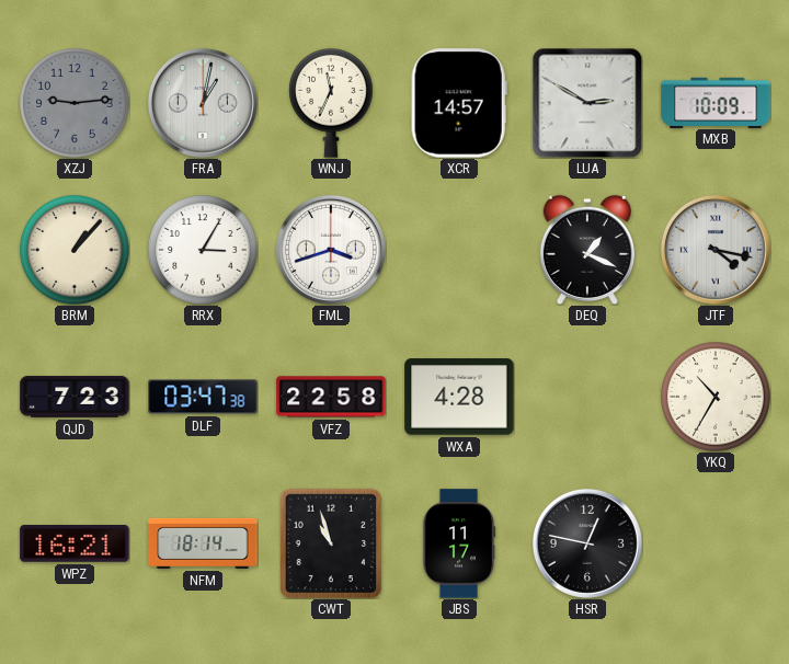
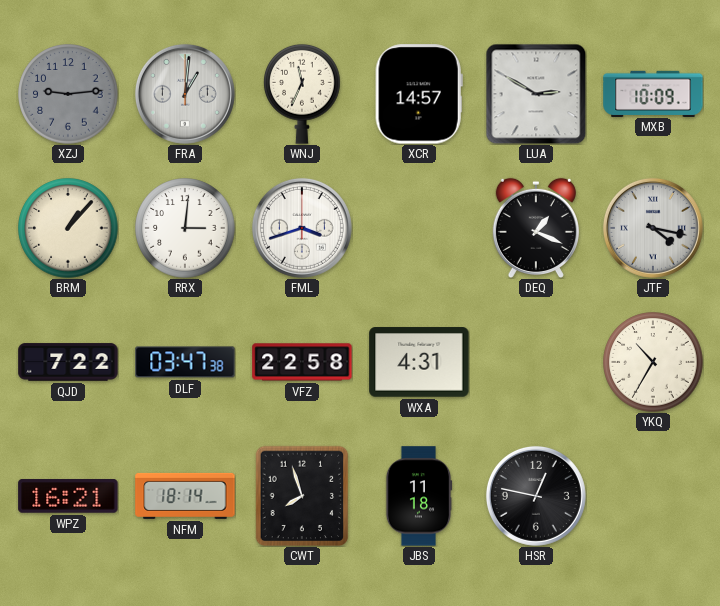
FRA: 1:02 -> 1:01
RRX: 3:05 -> 3:01
QJD: 7:23 -> 7:22
WXA: 4:28 -> 4:31
CWT: 10:57 -> 7:57
JBS: 11:17 -> 11:18
